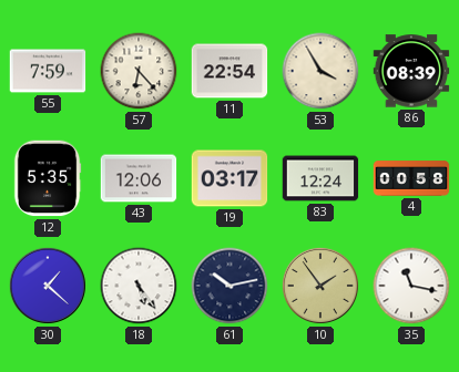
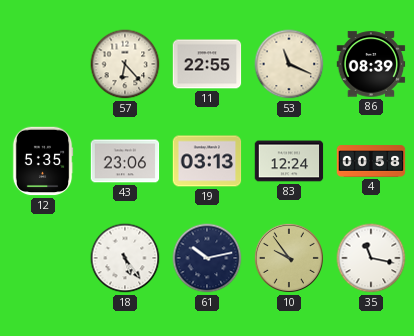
55: 7:59 -> none
11: 22:54 -> 22:55
53: 3:55 -> 11:19
43: 12:06 -> 23:06
19: 03:17 -> 03:13
30: 1:22 -> none
10: 1:54 -> 9:54
